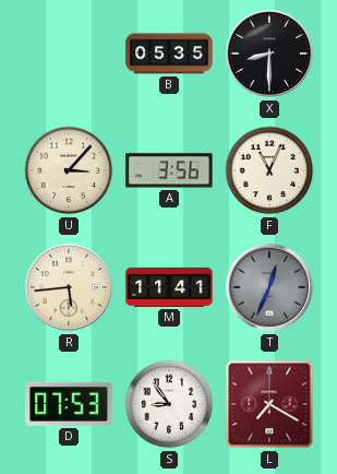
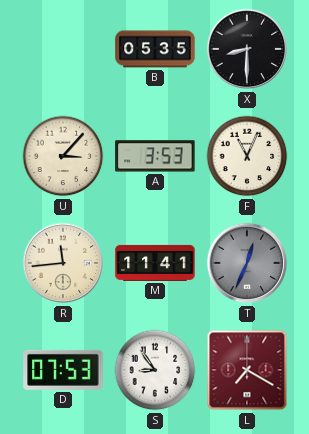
A: 3:56 -> 3:53
R: 5:44 -> 11:44
